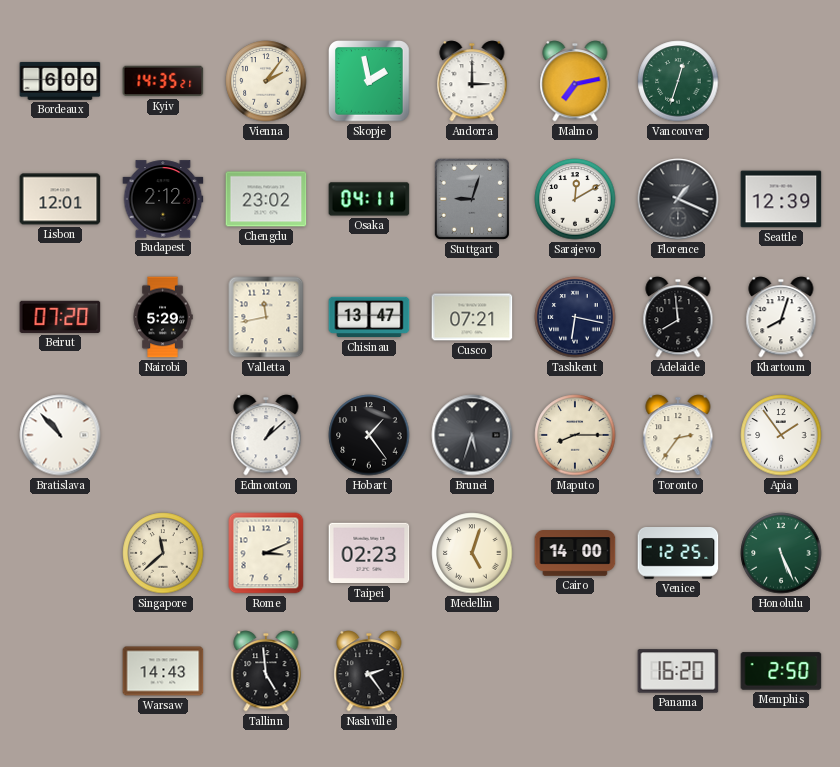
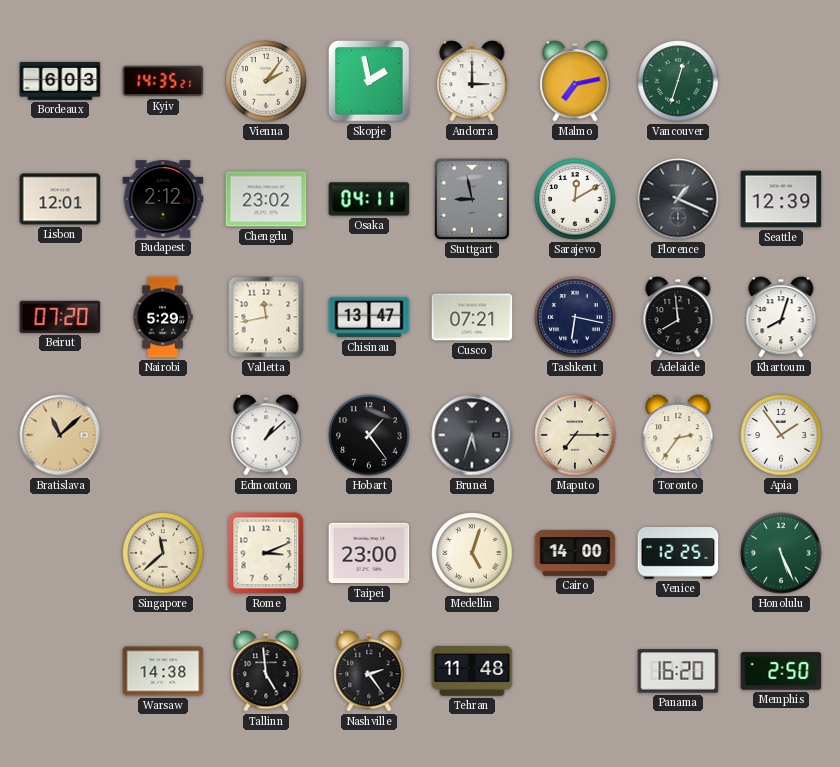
Bordeaux: 6:00 -> 6:03
Stuttgart: 9:03 -> 8:58
Bratislava: 10:53 -> 11:08
Bratislava dial: white -> champagne
Maputo: 8:15 -> 7:15
Taipei: 02:23 -> 23:00
Warsaw: 14:43 -> 14:38
Tehran: none -> 11:48
